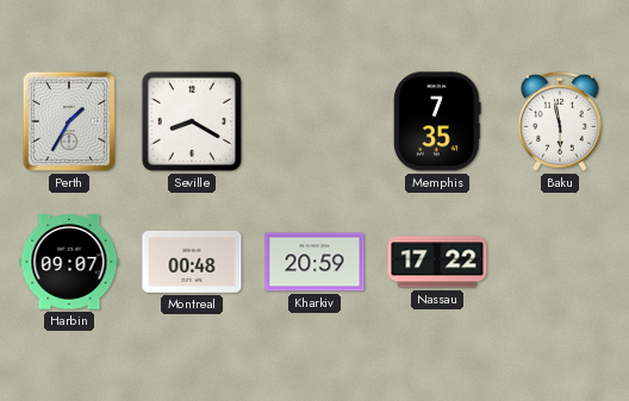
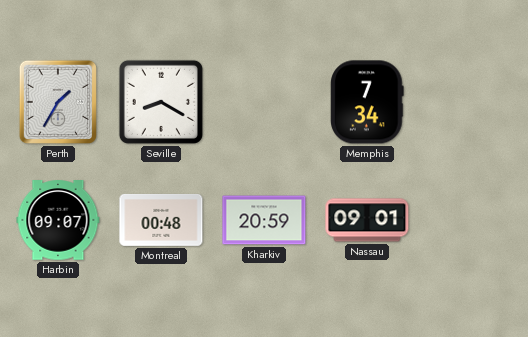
Memphis: 7:35 -> 7:34
Baku: 5:58 -> none
Nassau: 17:22 -> 09:01
